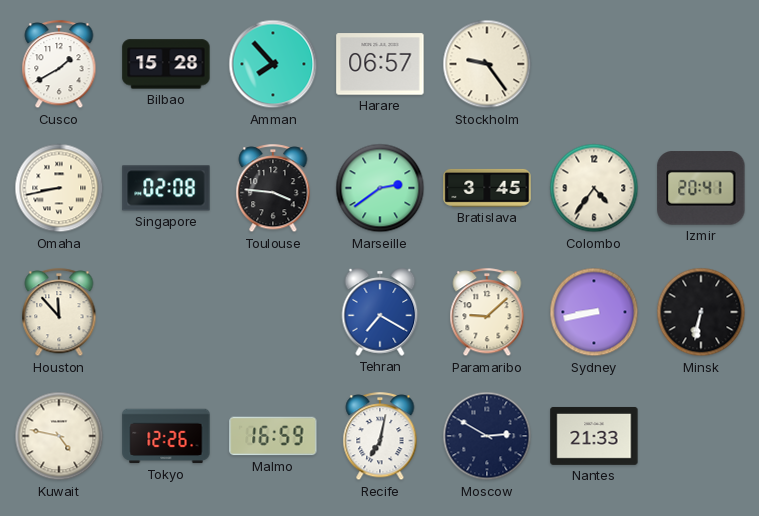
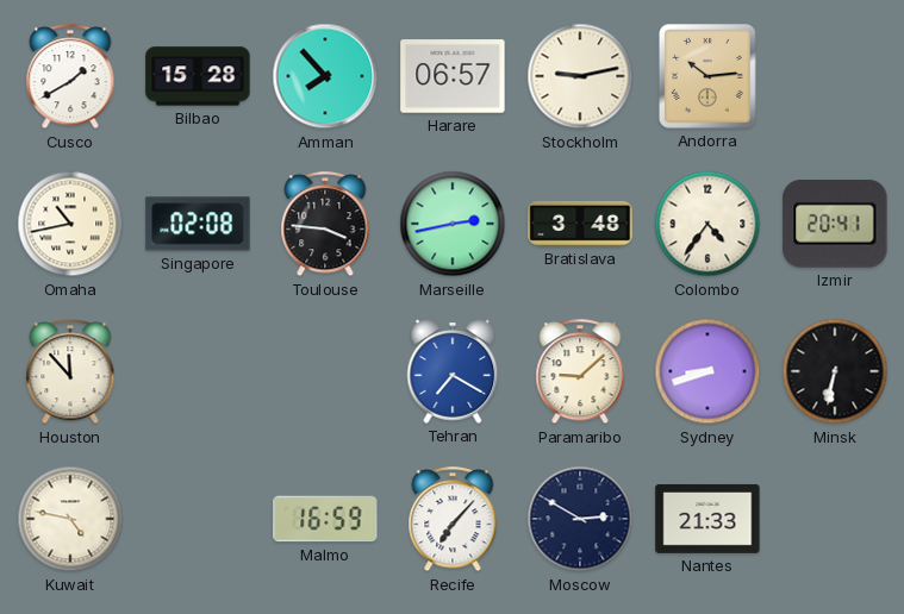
Stockholm: 9:24 -> 9:13
Andorra: none -> 10:14
Omaha: 8:43 -> 10:43
Marseille: 2:39 -> 2:43
Bratislava: 3:45 -> 3:48
Sydney: 8:43 -> 8:42
Tokyo: 12:26 -> none
Recife: 7:02 -> 7:07
